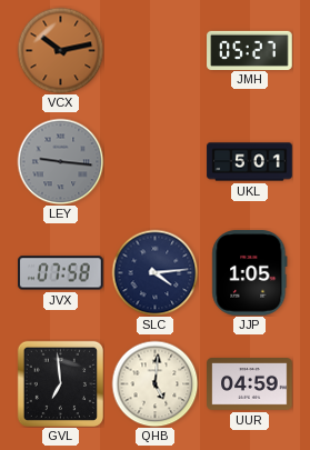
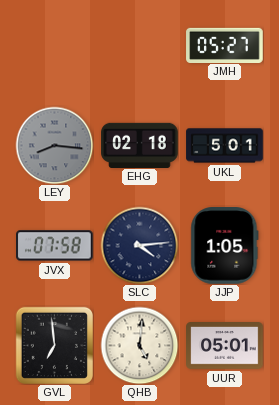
VCX: 10:13 -> none
LEY: 9:16 -> 8:16
EHG: none -> 02:18
UUR: 04:59 -> 05:01
